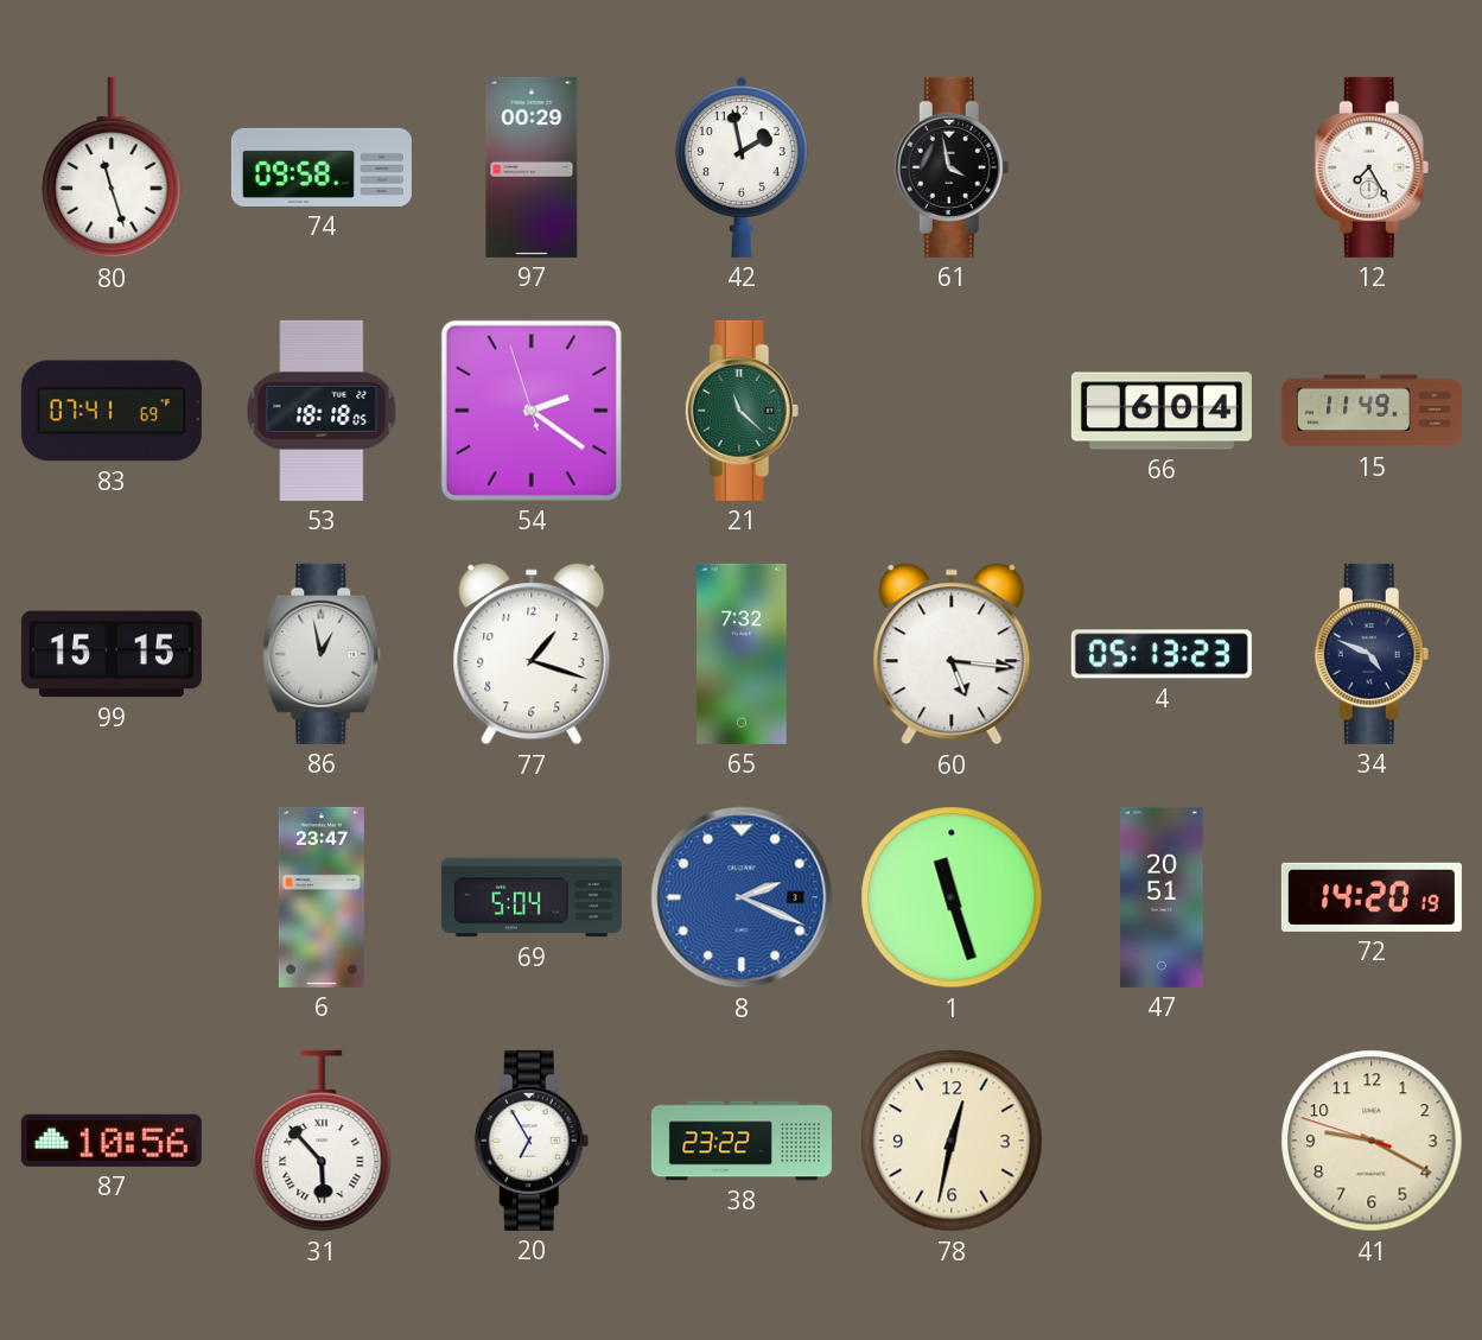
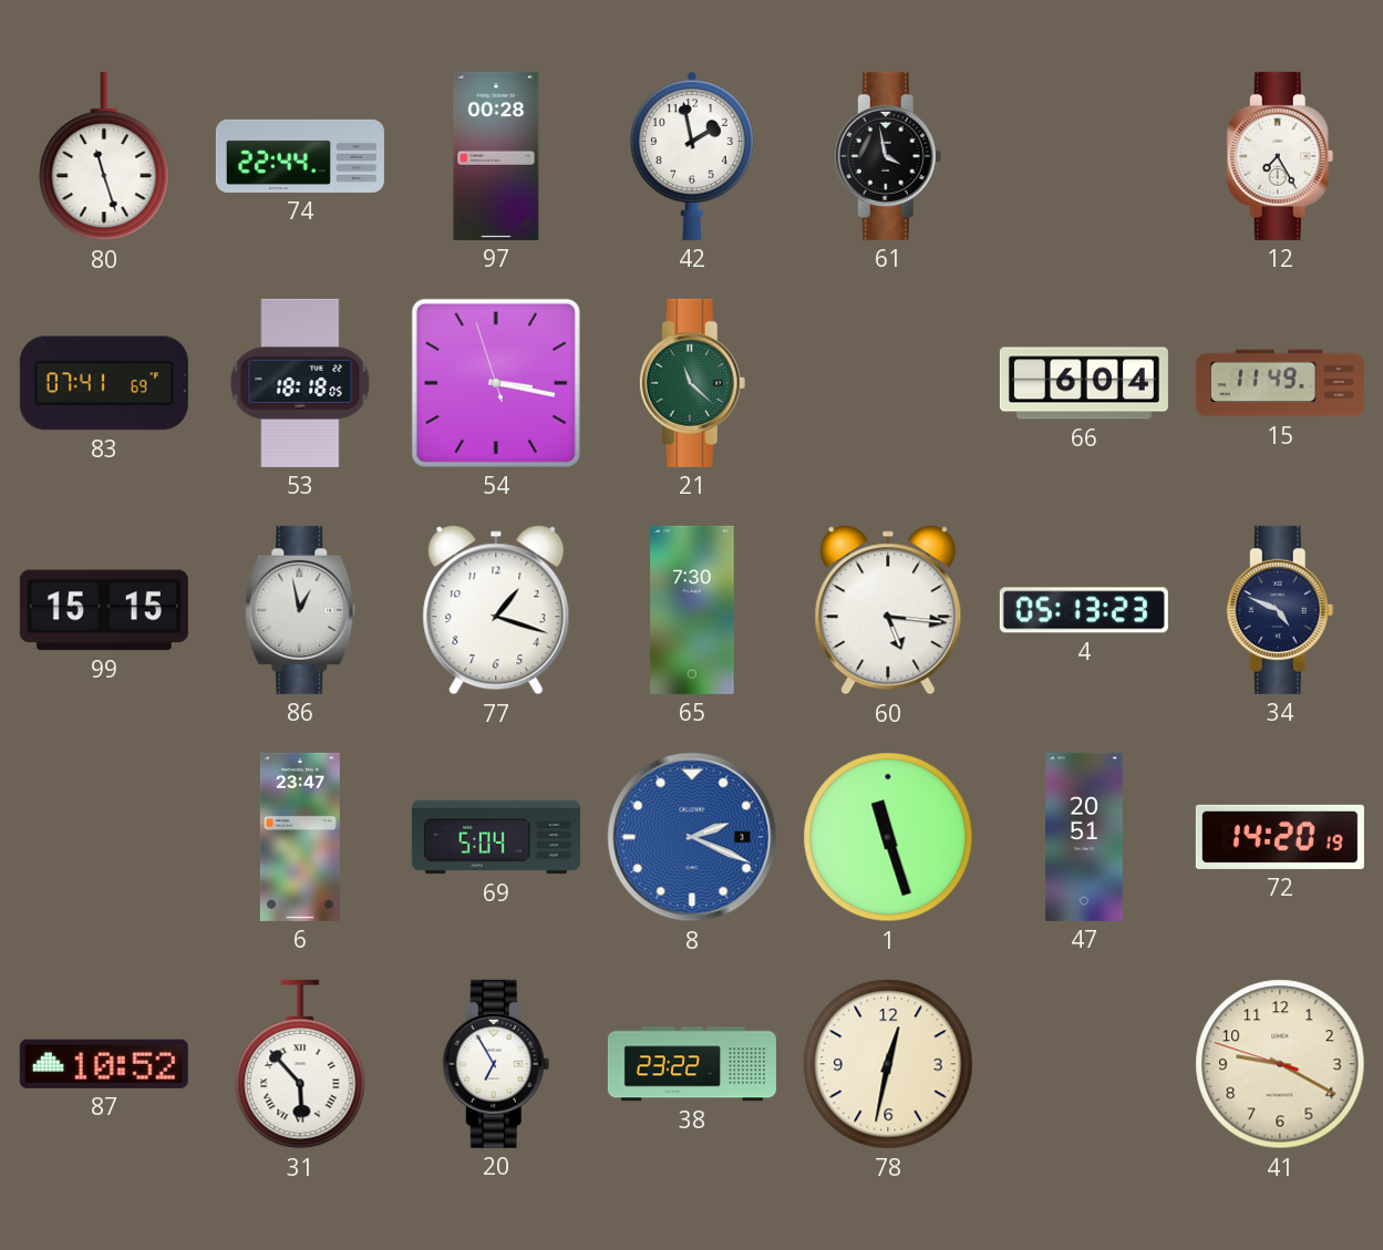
74: 09:58 -> 22:44
97: 00:29 -> 00:28
54: 2:20 -> 3:16
65: 7:32 -> 7:30
87: 10:56 -> 10:52
